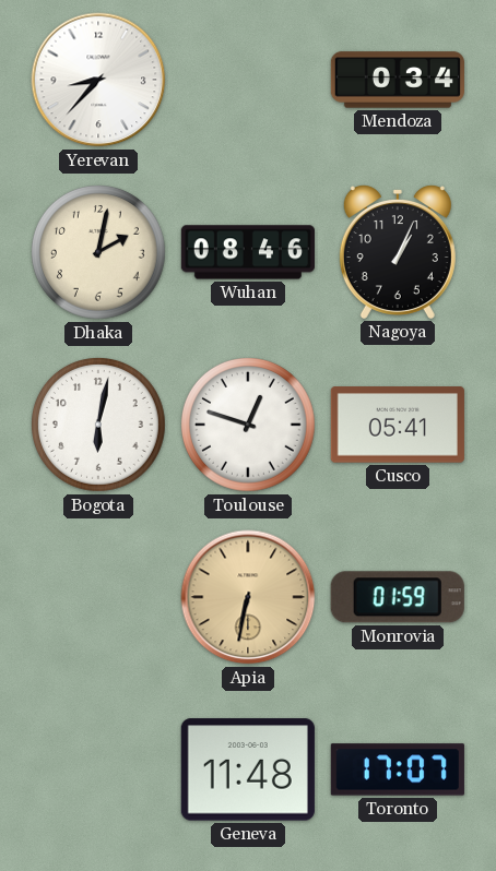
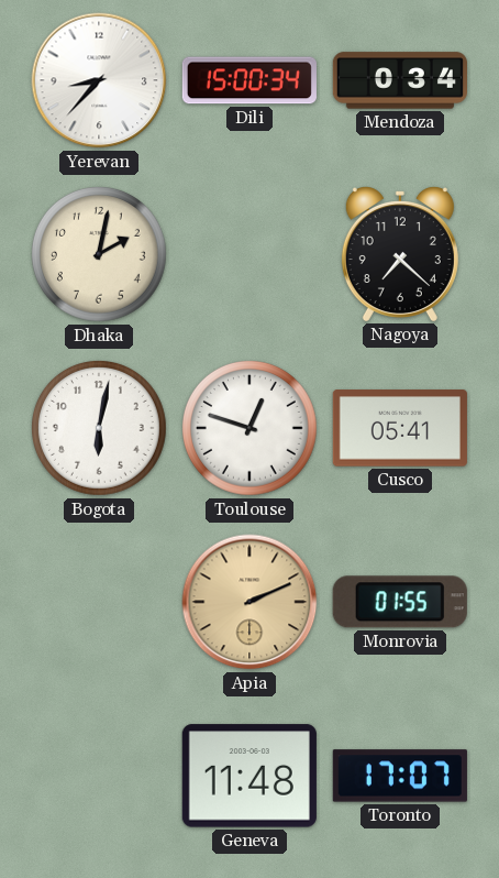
Dili: none -> 15:00
Wuhan: 08:46 -> none
Nagoya: 1:04 -> 7:22
Apia: 6:32 -> 2:11
Monrovia: 01:59 -> 01:55
